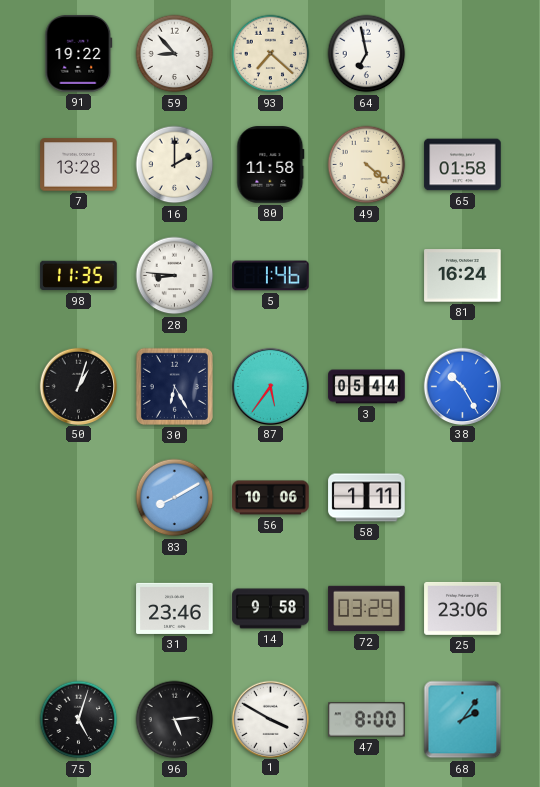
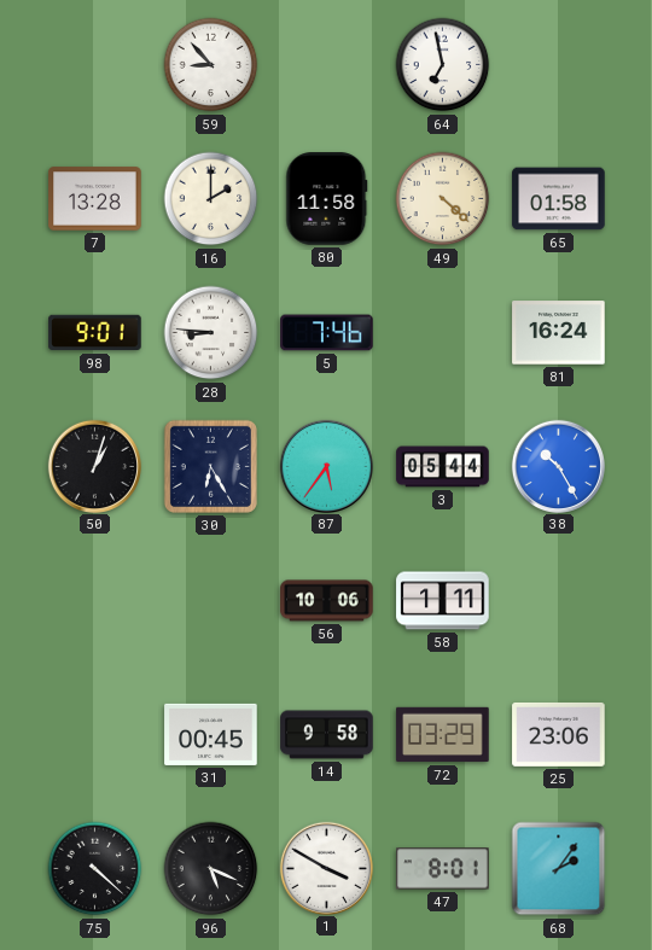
91: 19:22 -> none
93: 7:22 -> none
98: 11:35 -> 9:01
5: 1:46 -> 7:46
83: 8:10 -> none
31: 23:46 -> 00:45
75: 5:03 -> 4:22
96: 5:14 -> 5:19
47: 8:00 -> 8:01
